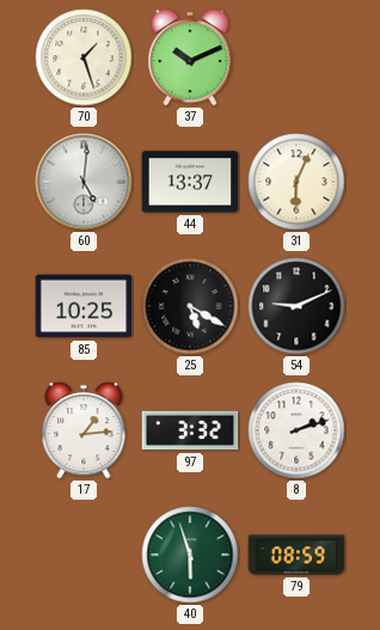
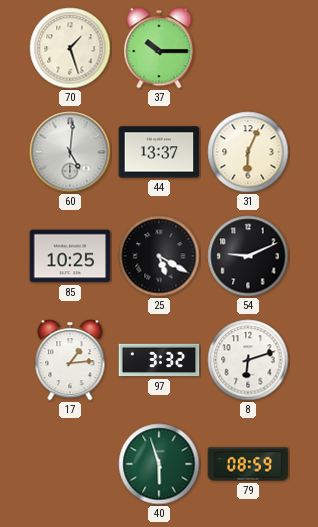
37: 10:11 -> 10:15
8: 2:12 -> 6:12
